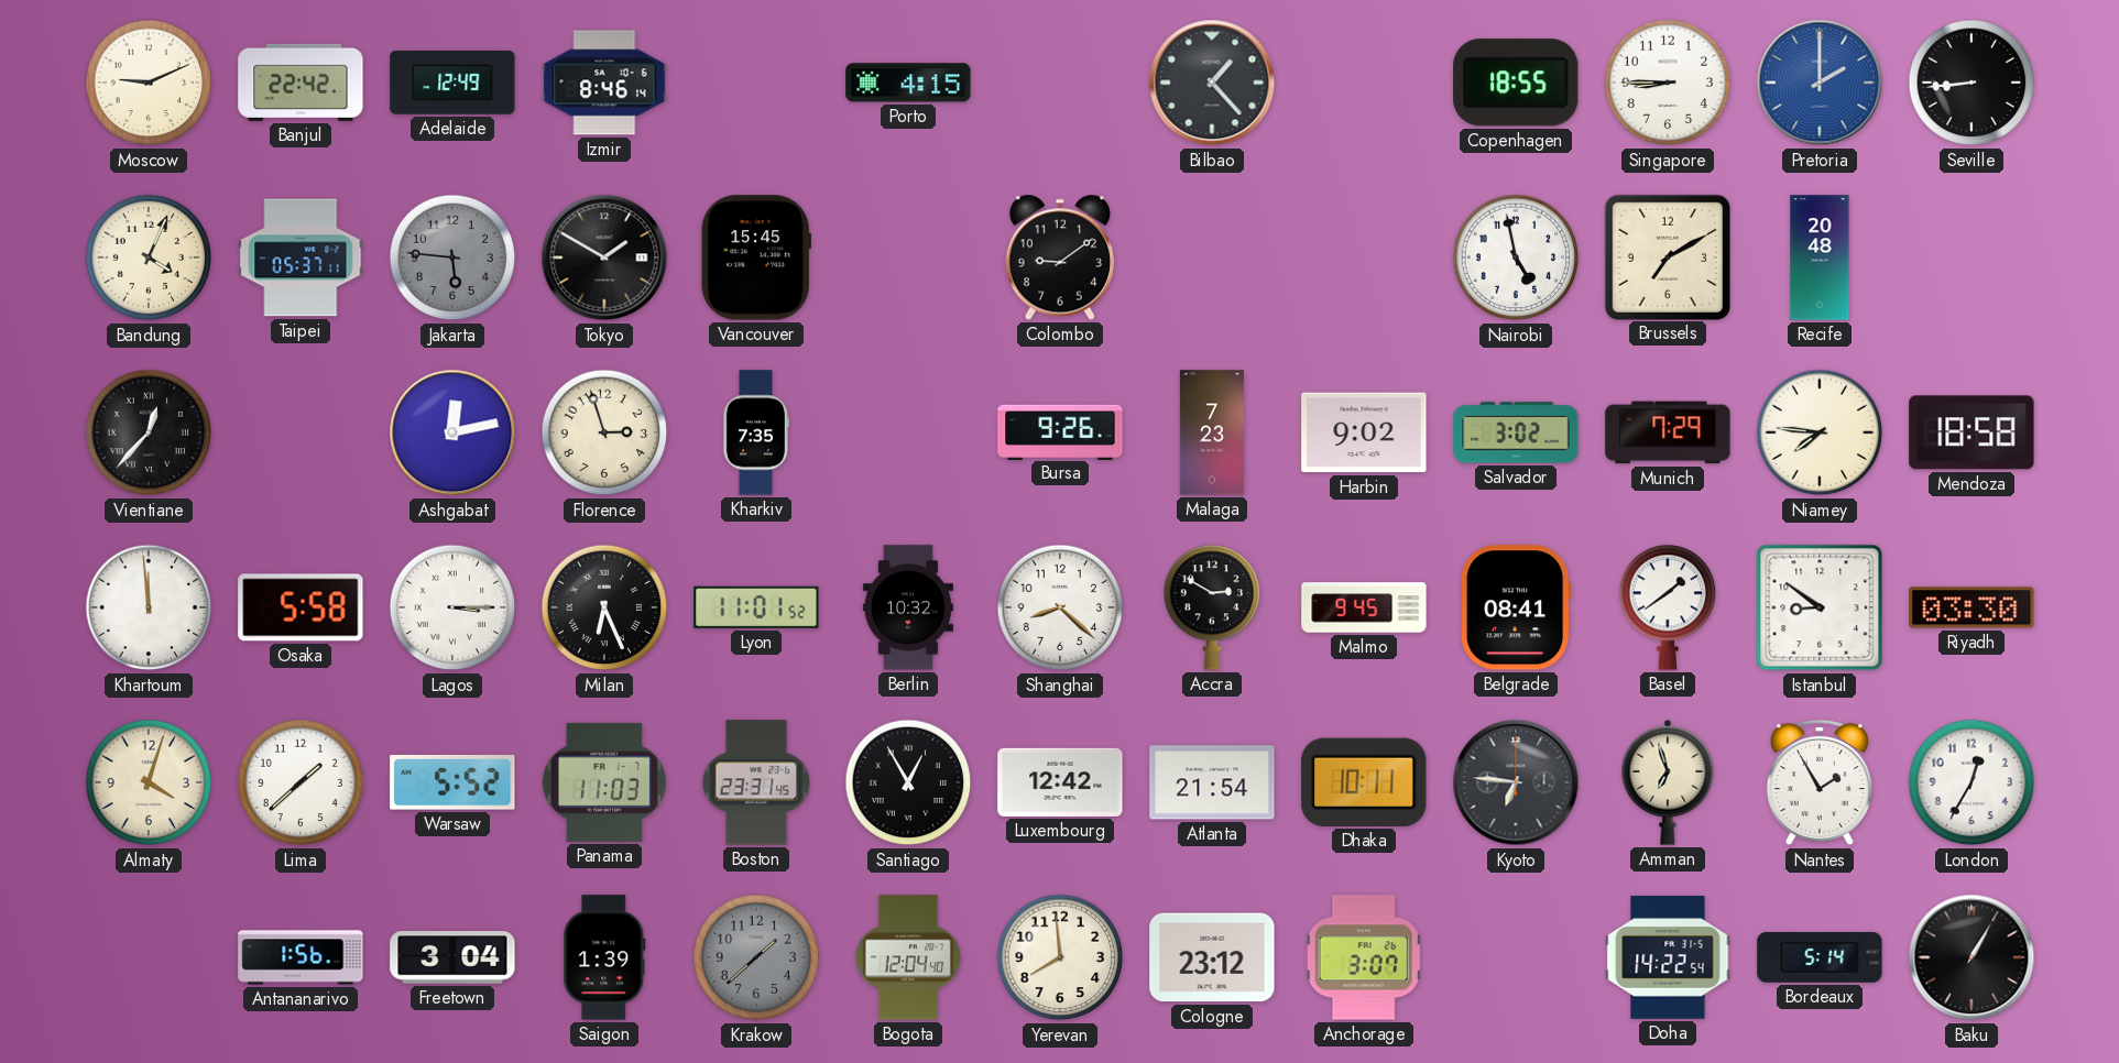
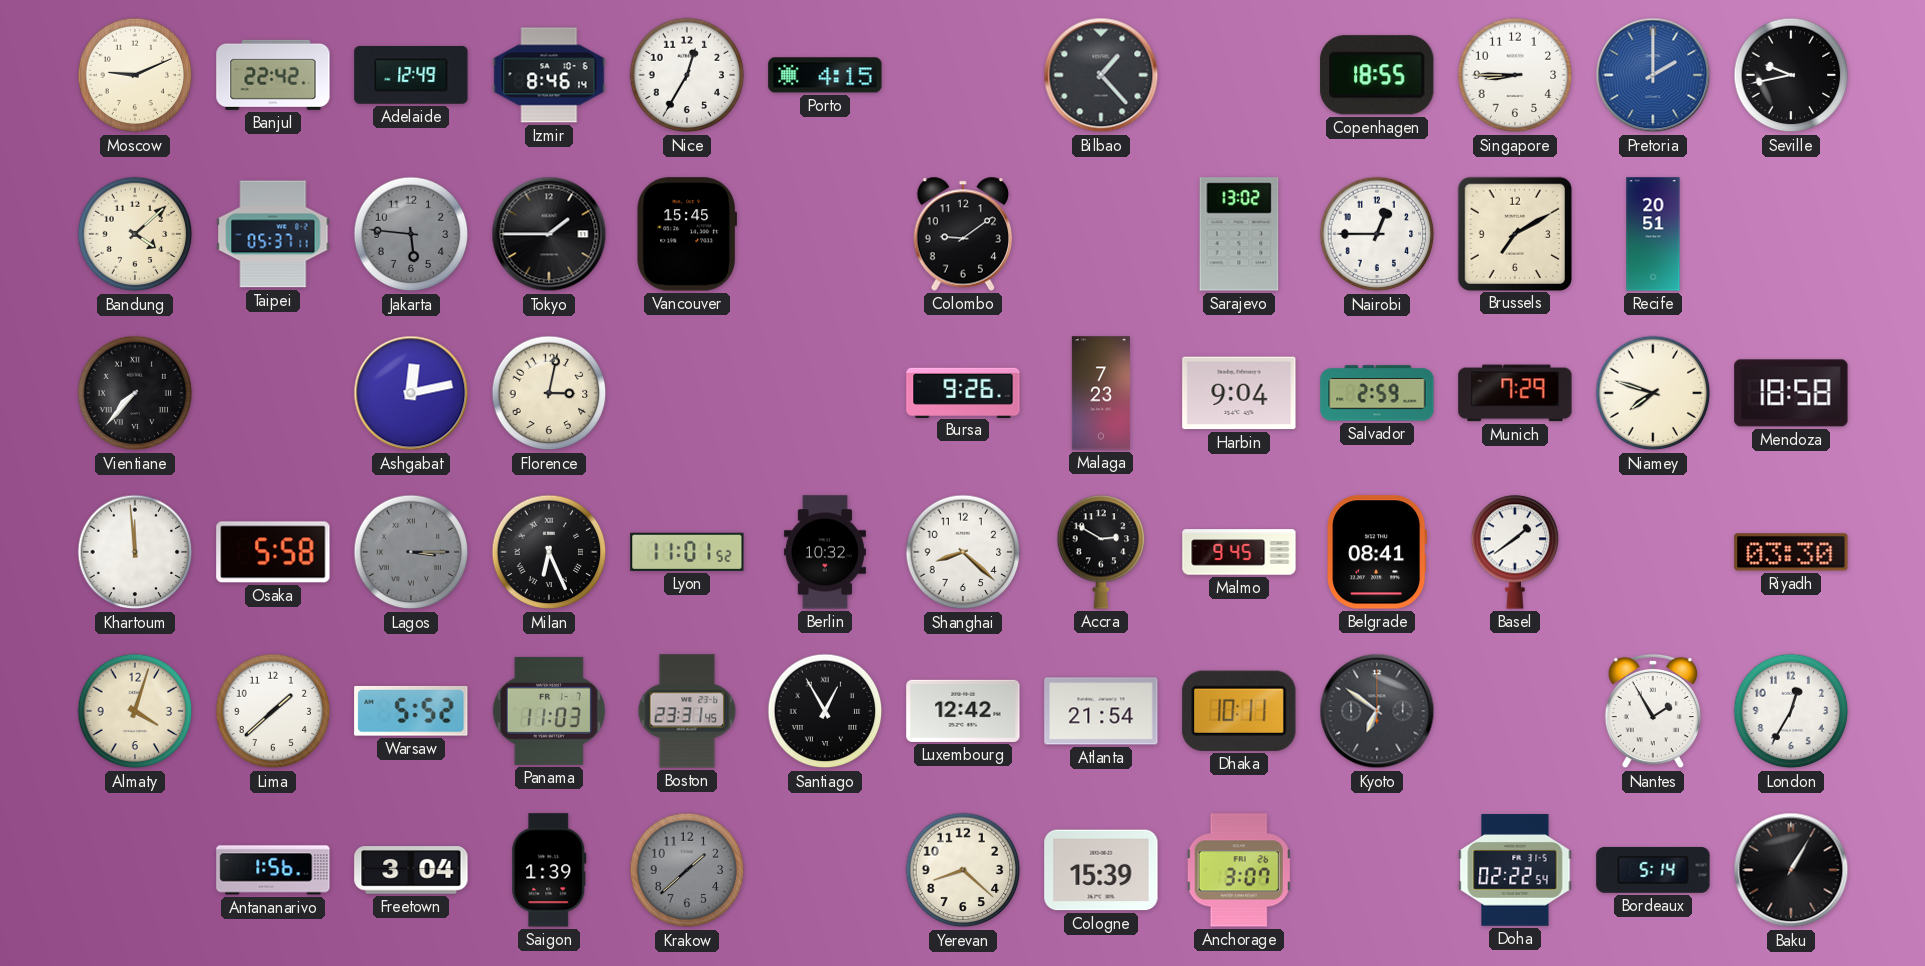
Nice: none -> 12:35
Seville: 8:44 -> 9:43
Bandung: 4:04 -> 4:08
Tokyo: 1:50 -> 1:45
Sarajevo: none -> 13:02
Nairobi: 4:58 -> 12:45
Recife: 20:48 -> 20:51
Vientiane: 12:37 -> 7:37
Florence: 2:57 -> 3:02
Kharkiv: 7:35 -> none
Harbin: 9:02 -> 9:04
Salvador: 3:02 -> 2:59
Niamey: 7:46 -> 7:48
Lagos dial: white -> grey
Istanbul: 8:51 -> none
Kyoto: 6:46 -> 6:51
Amman: 6:57 -> none
Bogota: 12:04 -> none
Yerevan: 7:59 -> 8:22
Cologne: 23:12 -> 15:39
Doha: 14:22 -> 02:22
